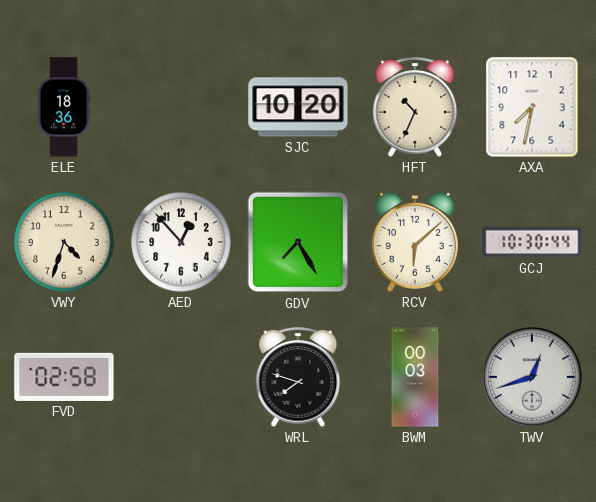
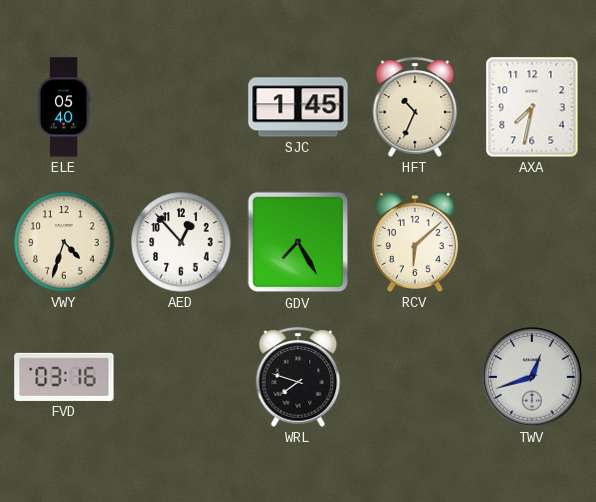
ELE: 18:36 -> 05:40
SJC: 10:20 -> 1:45
GCJ: 10:30 -> none
FVD: 02:58 -> 03:16
BWM: 00:03 -> none
